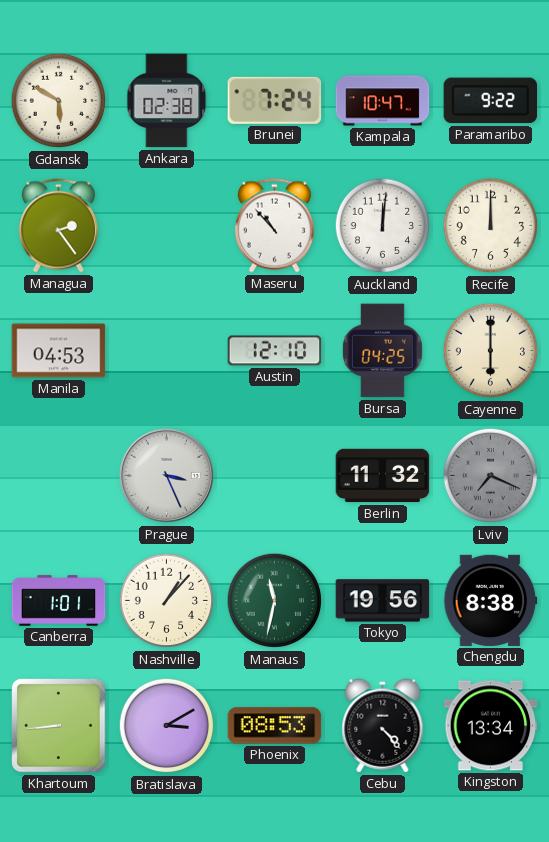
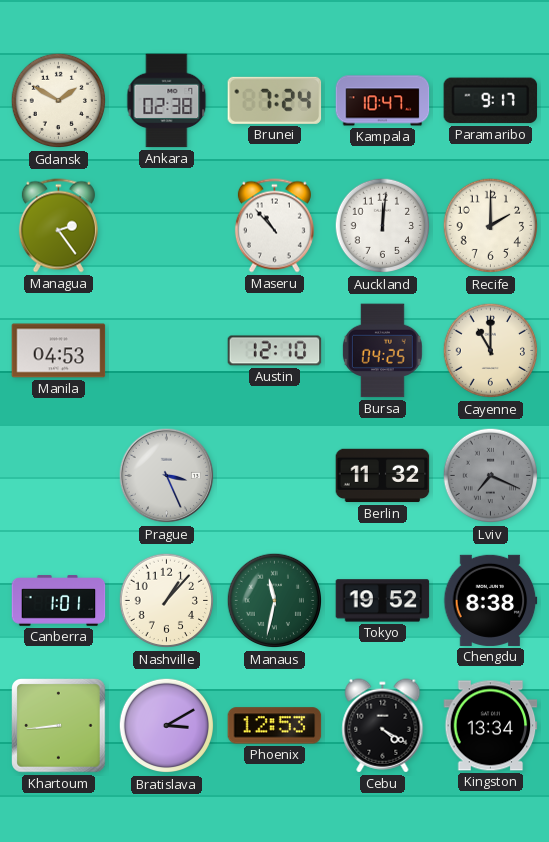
Gdansk: 5:50 -> 1:50
Paramaribo: 9:22 -> 9:17
Recife: 12:00 -> 2:00
Cayenne: 6:00 -> 11:00
Tokyo: 19:56 -> 19:52
Phoenix: 08:53 -> 12:53
Cebu: 4:23 -> 4:20
